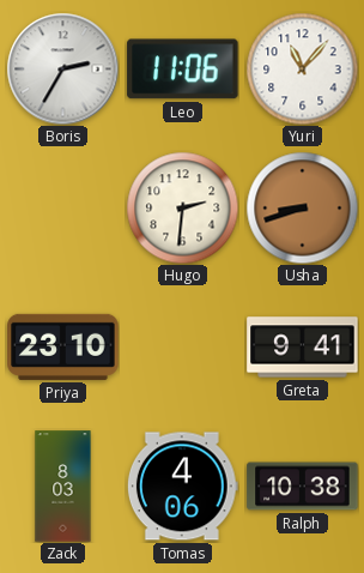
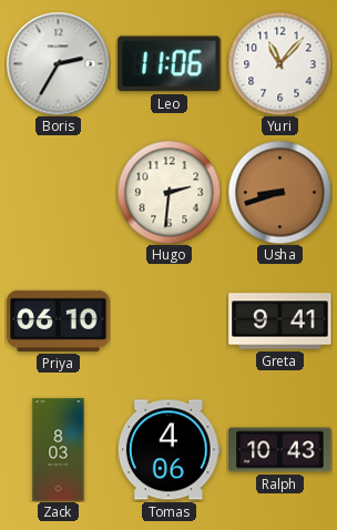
Priya: 23:10 -> 06:10
Ralph: 10:38 -> 10:43
